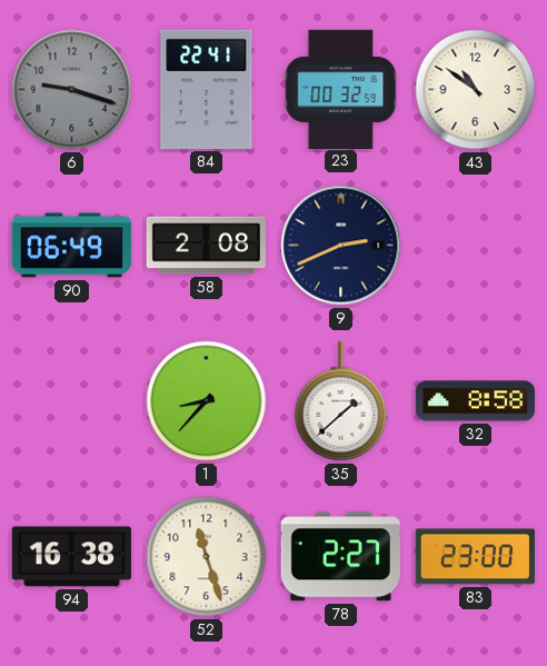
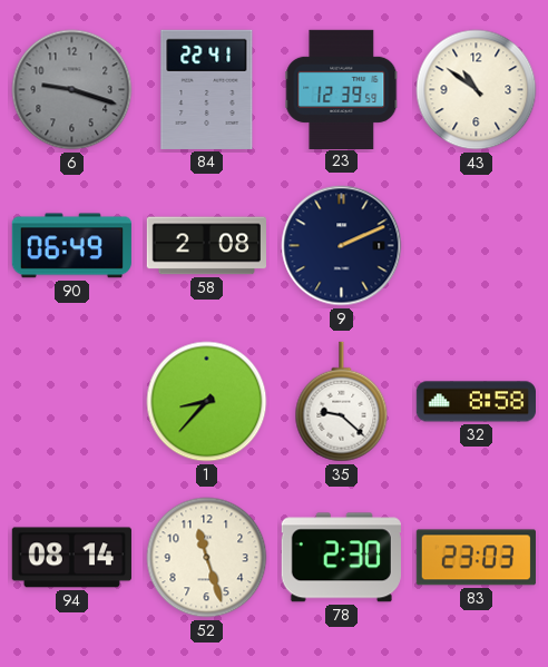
23: 00:32 -> 12:39
9: 2:41 -> 2:11
35: 1:38 -> 9:22
94: 16:38 -> 08:14
78: 2:27 -> 2:30
83: 23:00 -> 23:03
